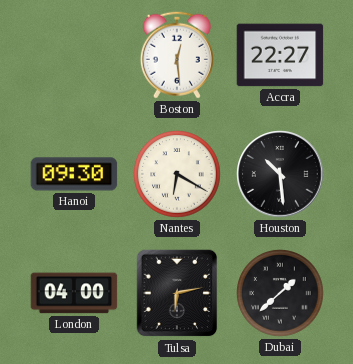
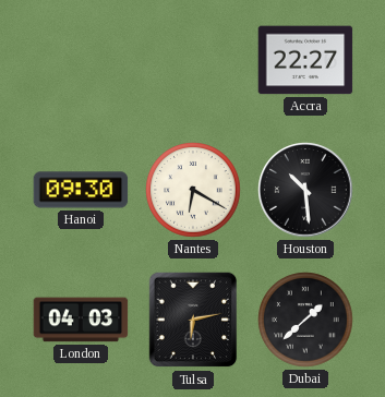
Boston: 12:29 -> none
London: 04:00 -> 04:03
